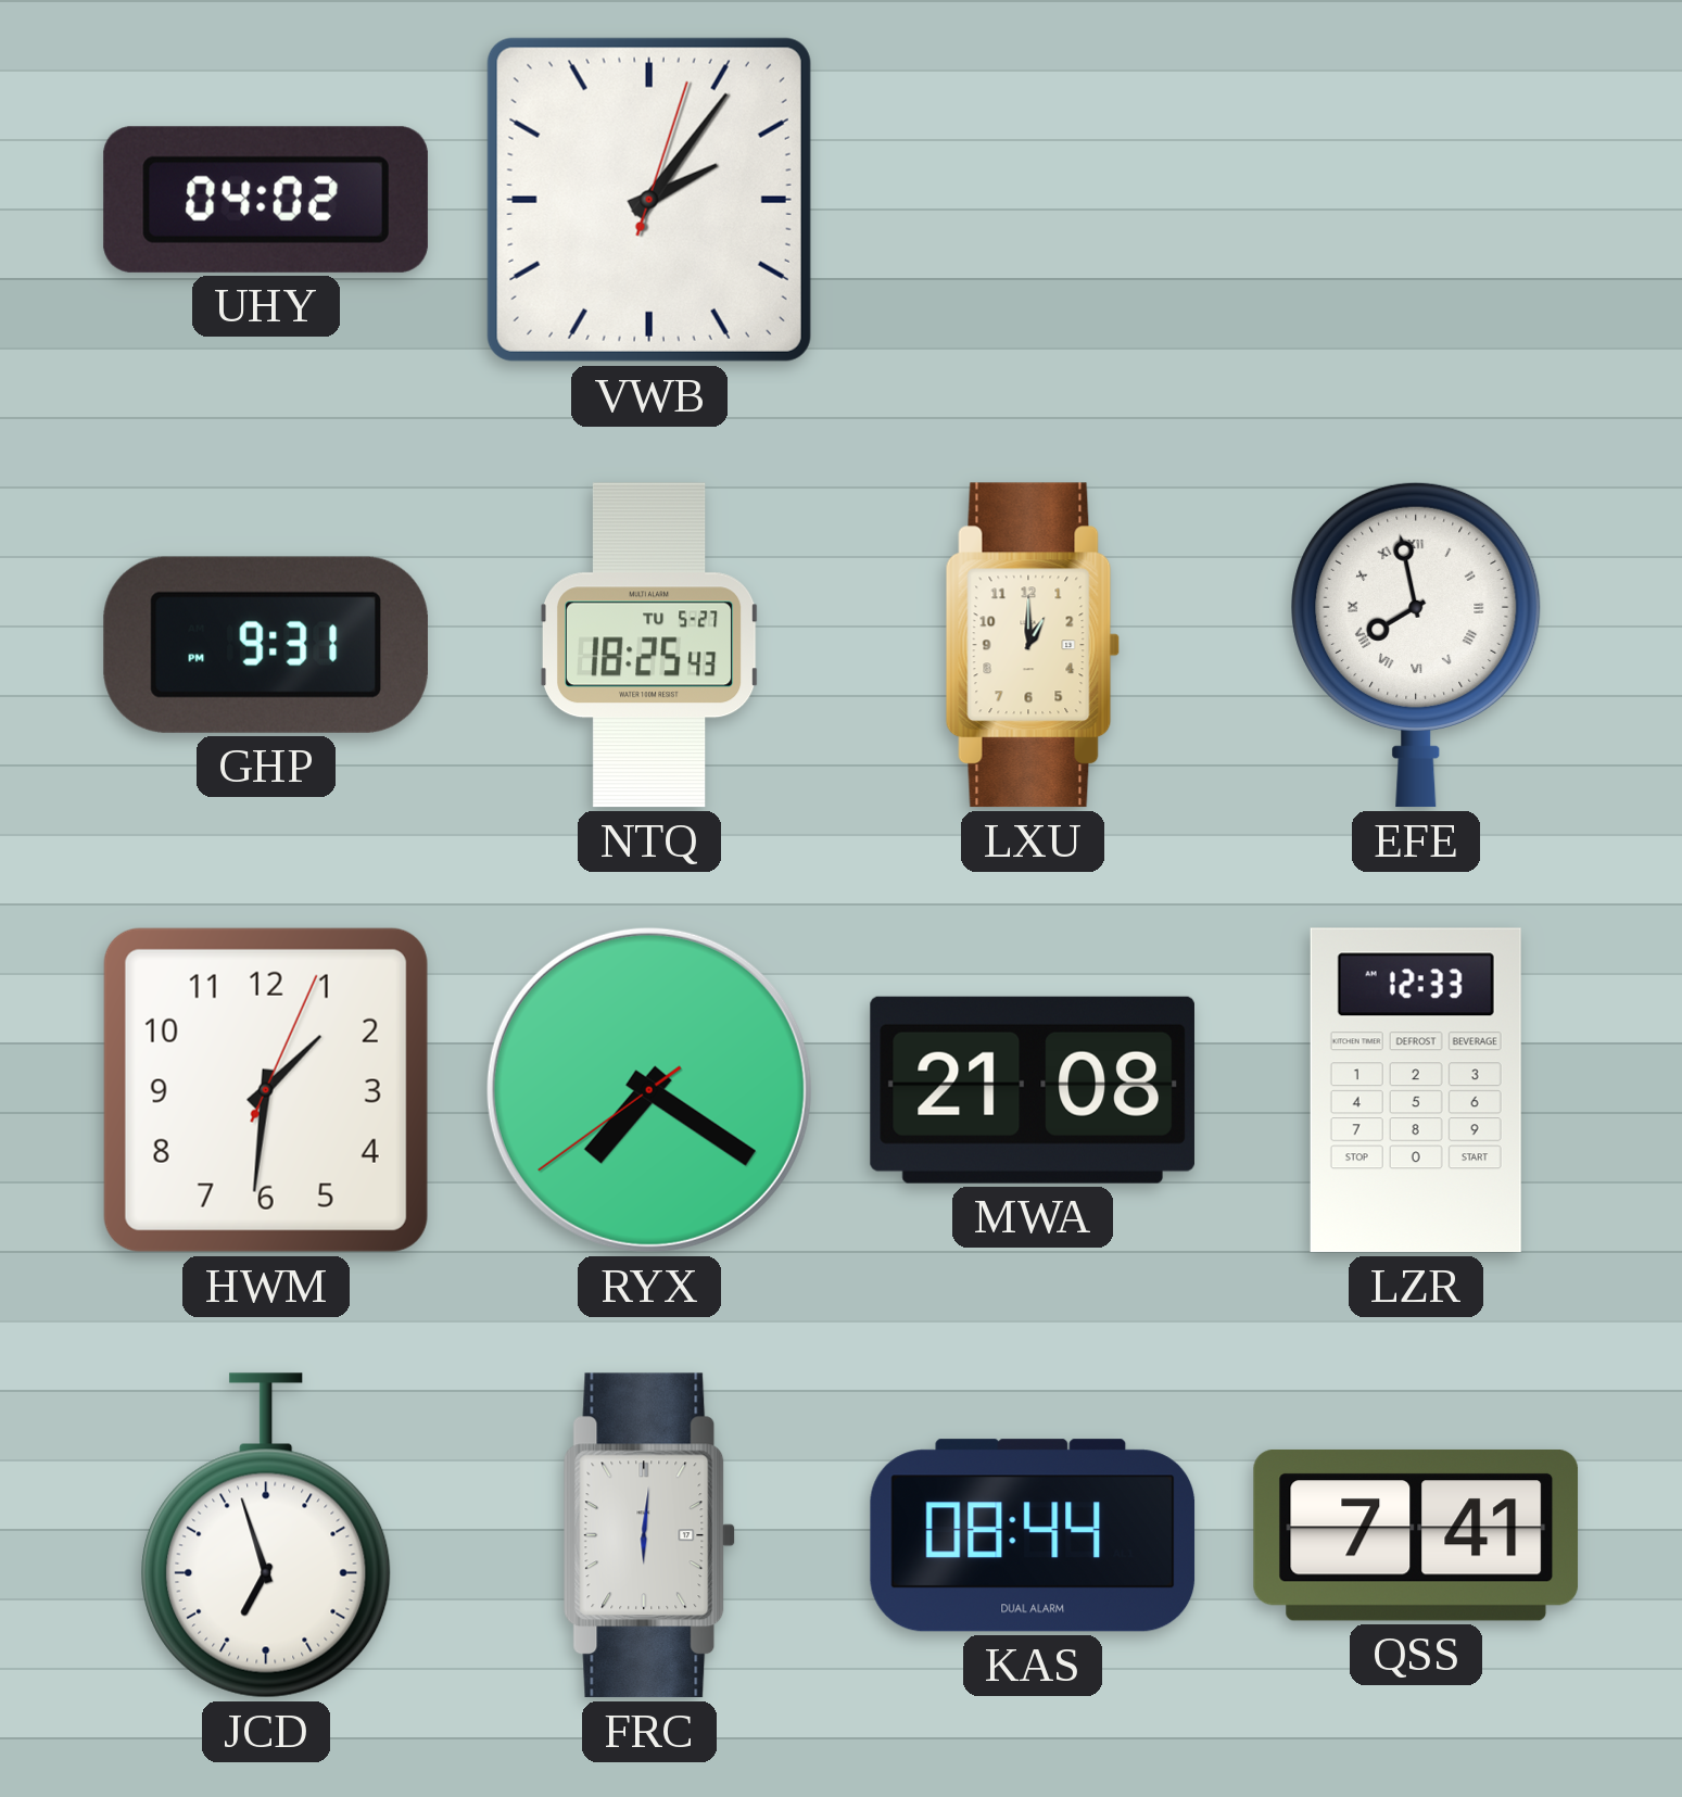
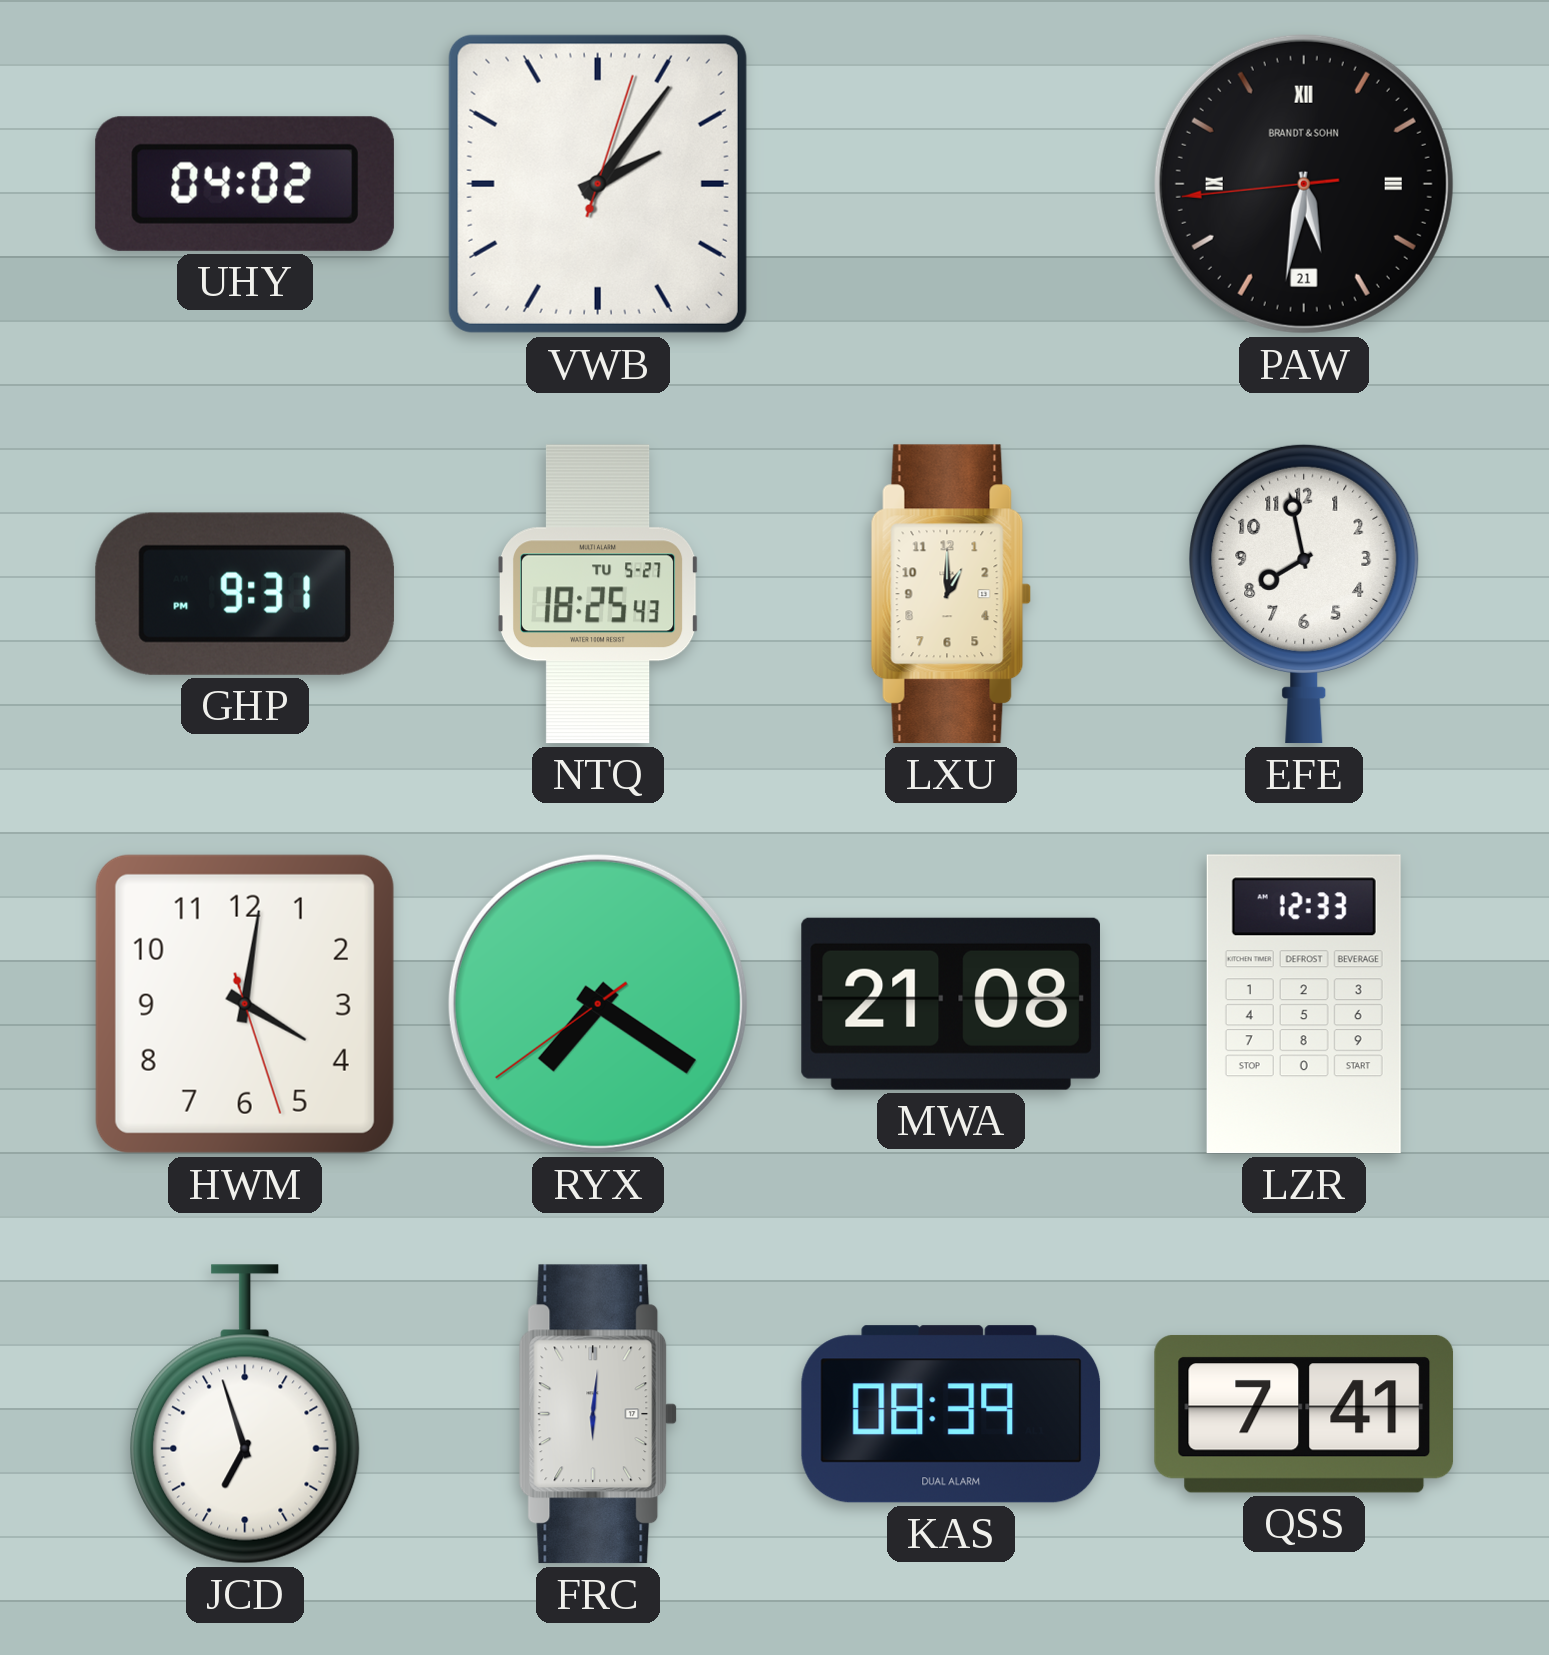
PAW: none -> 5:31
EFE numerals: Roman -> Arabic
HWM: 1:31 -> 4:01
KAS: 08:44 -> 08:39
